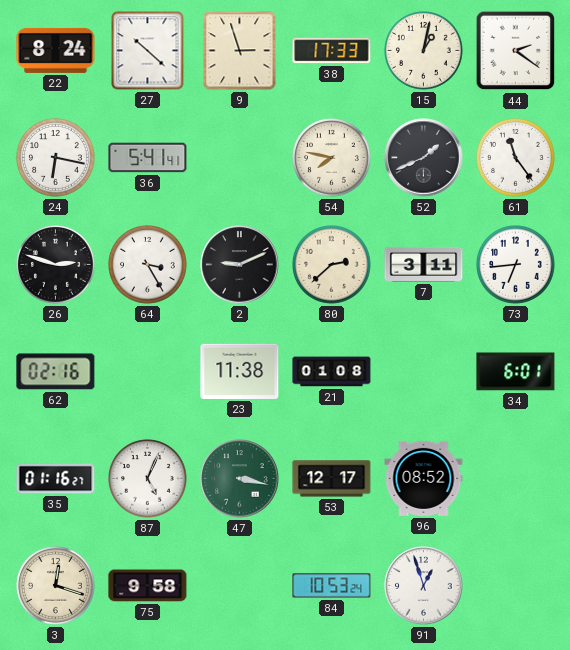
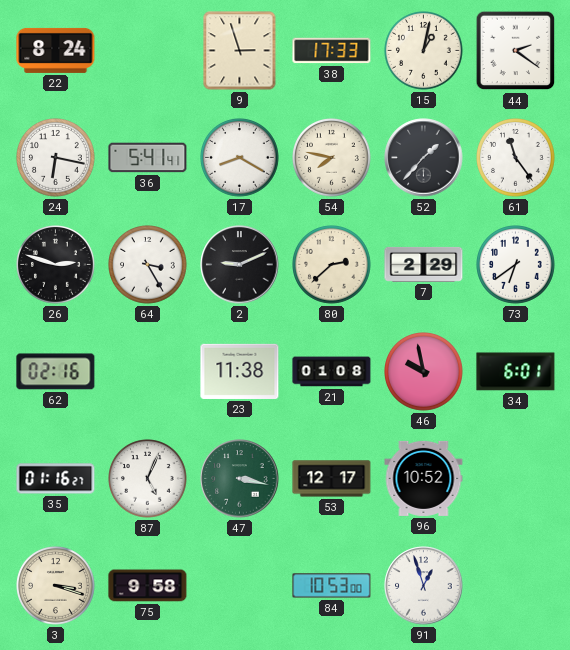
27: 10:22 -> none
17: none -> 8:20
52: 1:41 -> 1:37
7: 3:11 -> 2:29
73: 6:44 -> 6:39
46: none -> 9:58
96: 08:52 -> 10:52
3: 12:18 -> 3:18
84: 10:53:24 -> 10:53:00
